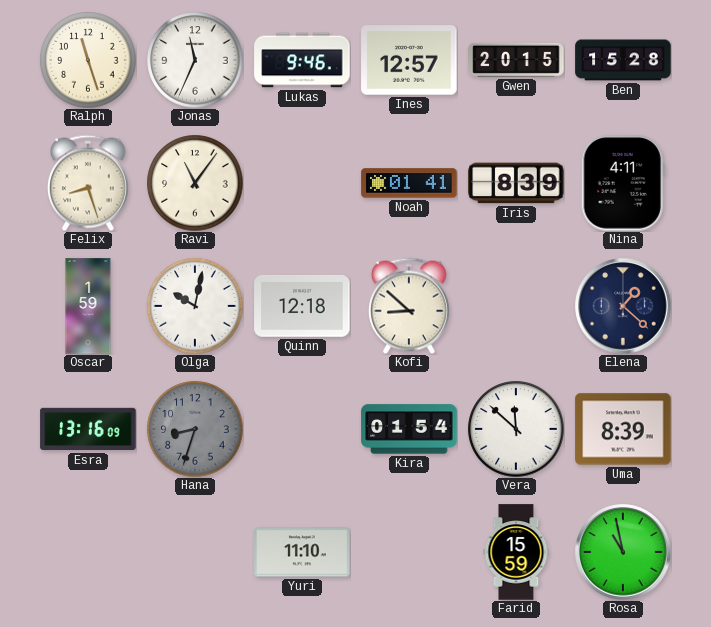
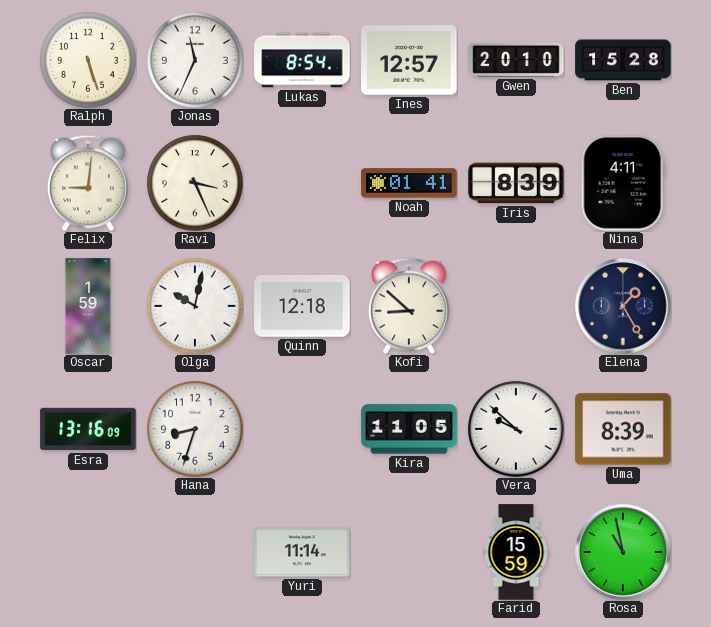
Ralph: 11:27 -> 5:27
Lukas: 9:46 -> 8:54
Gwen: 20:15 -> 20:10
Felix: 8:27 -> 9:01
Ravi: 11:06 -> 3:26
Elena: 1:22 -> 1:25
Hana dial: grey -> white
Kira: 01:54 -> 11:05
Vera: 11:52 -> 9:52
Yuri: 11:10 -> 11:14
